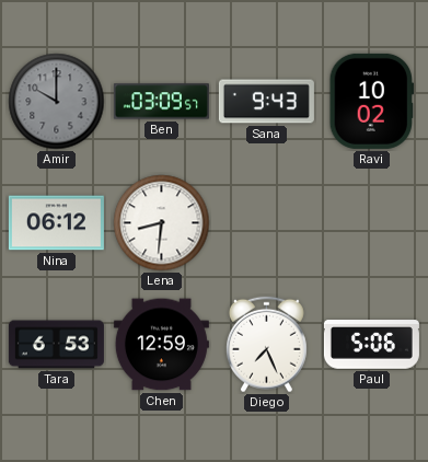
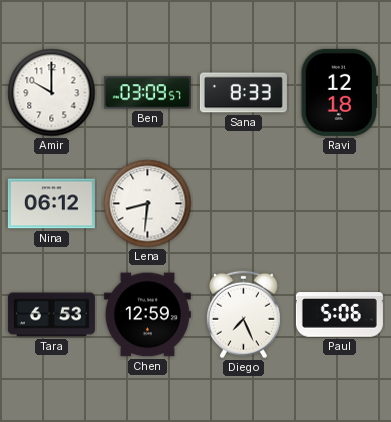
Amir dial: grey -> white
Sana: 9:43 -> 8:33
Ravi: 10:02 -> 12:18
